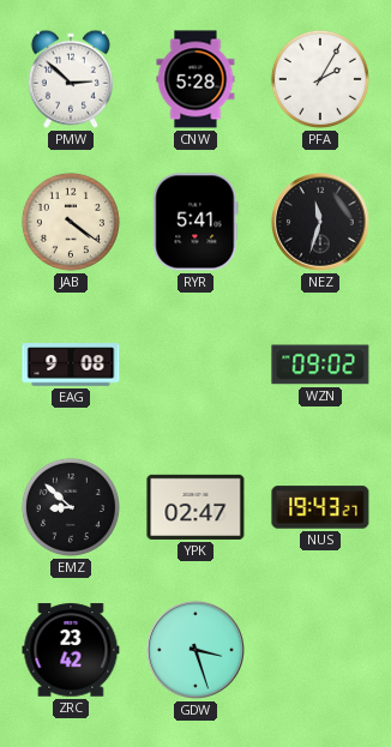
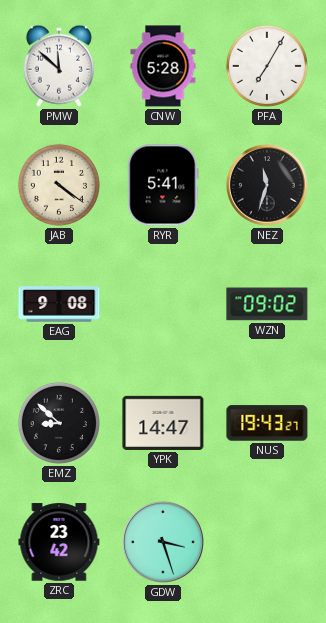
PMW: 2:52 -> 11:52
PFA: 2:05 -> 7:05
YPK: 02:47 -> 14:47
